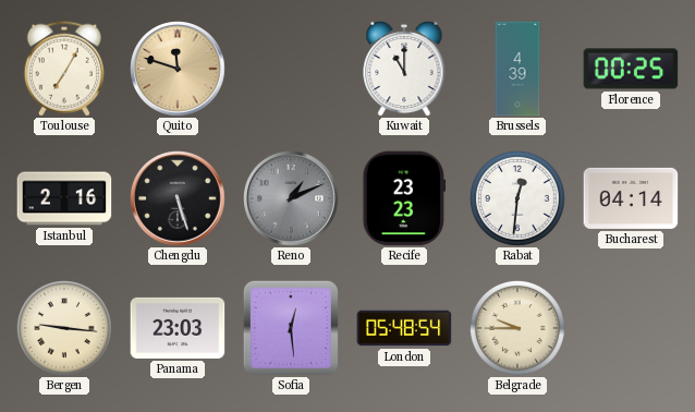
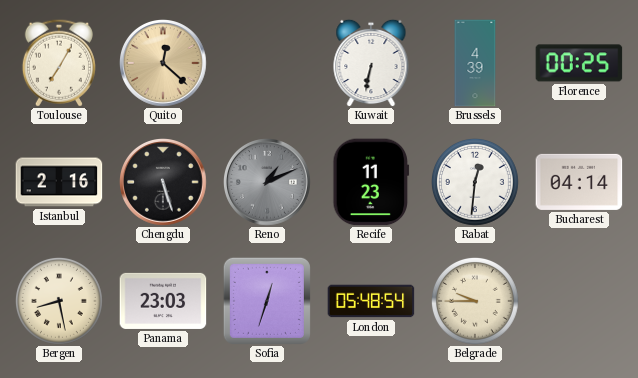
Quito: 11:48 -> 12:22
Kuwait: 11:00 -> 6:32
Recife: 23:23 -> 11:23
Bergen: 9:16 -> 8:28
Sofia: 12:29 -> 12:33
